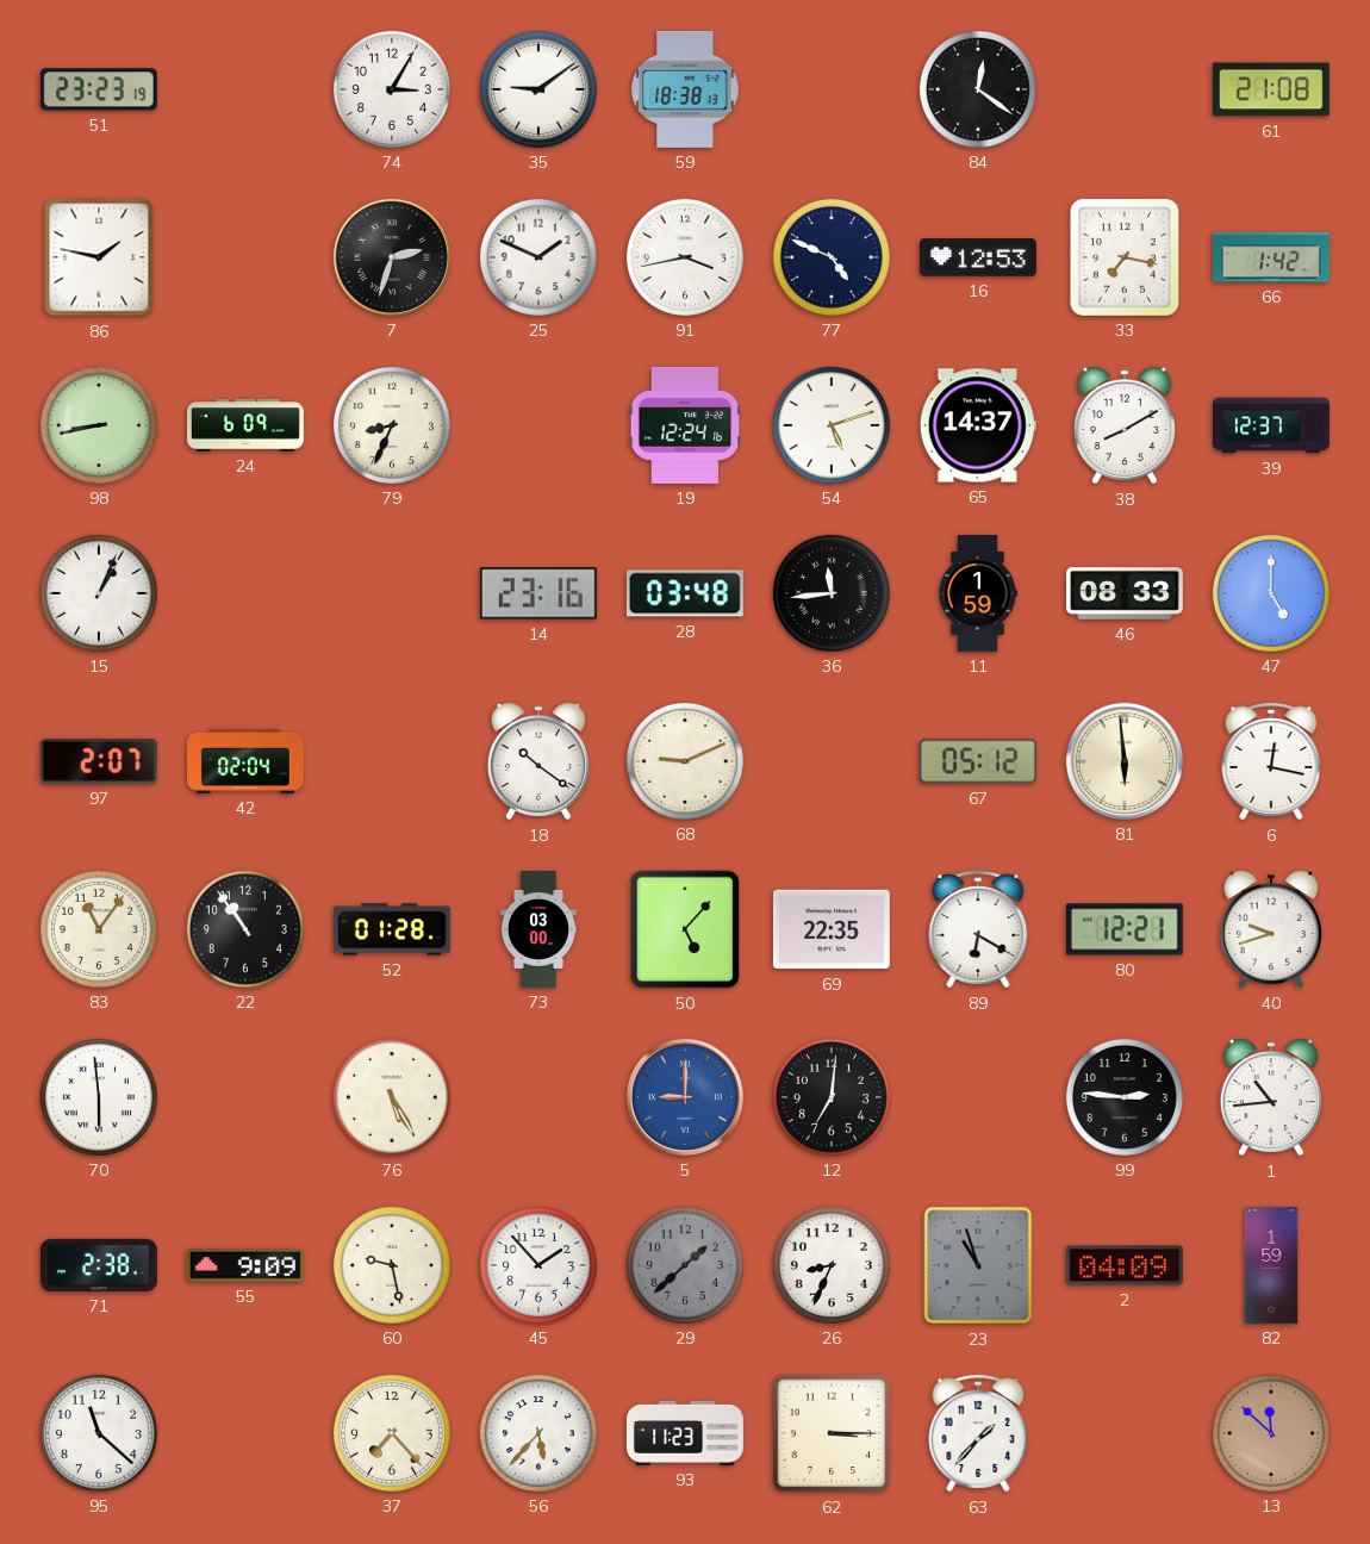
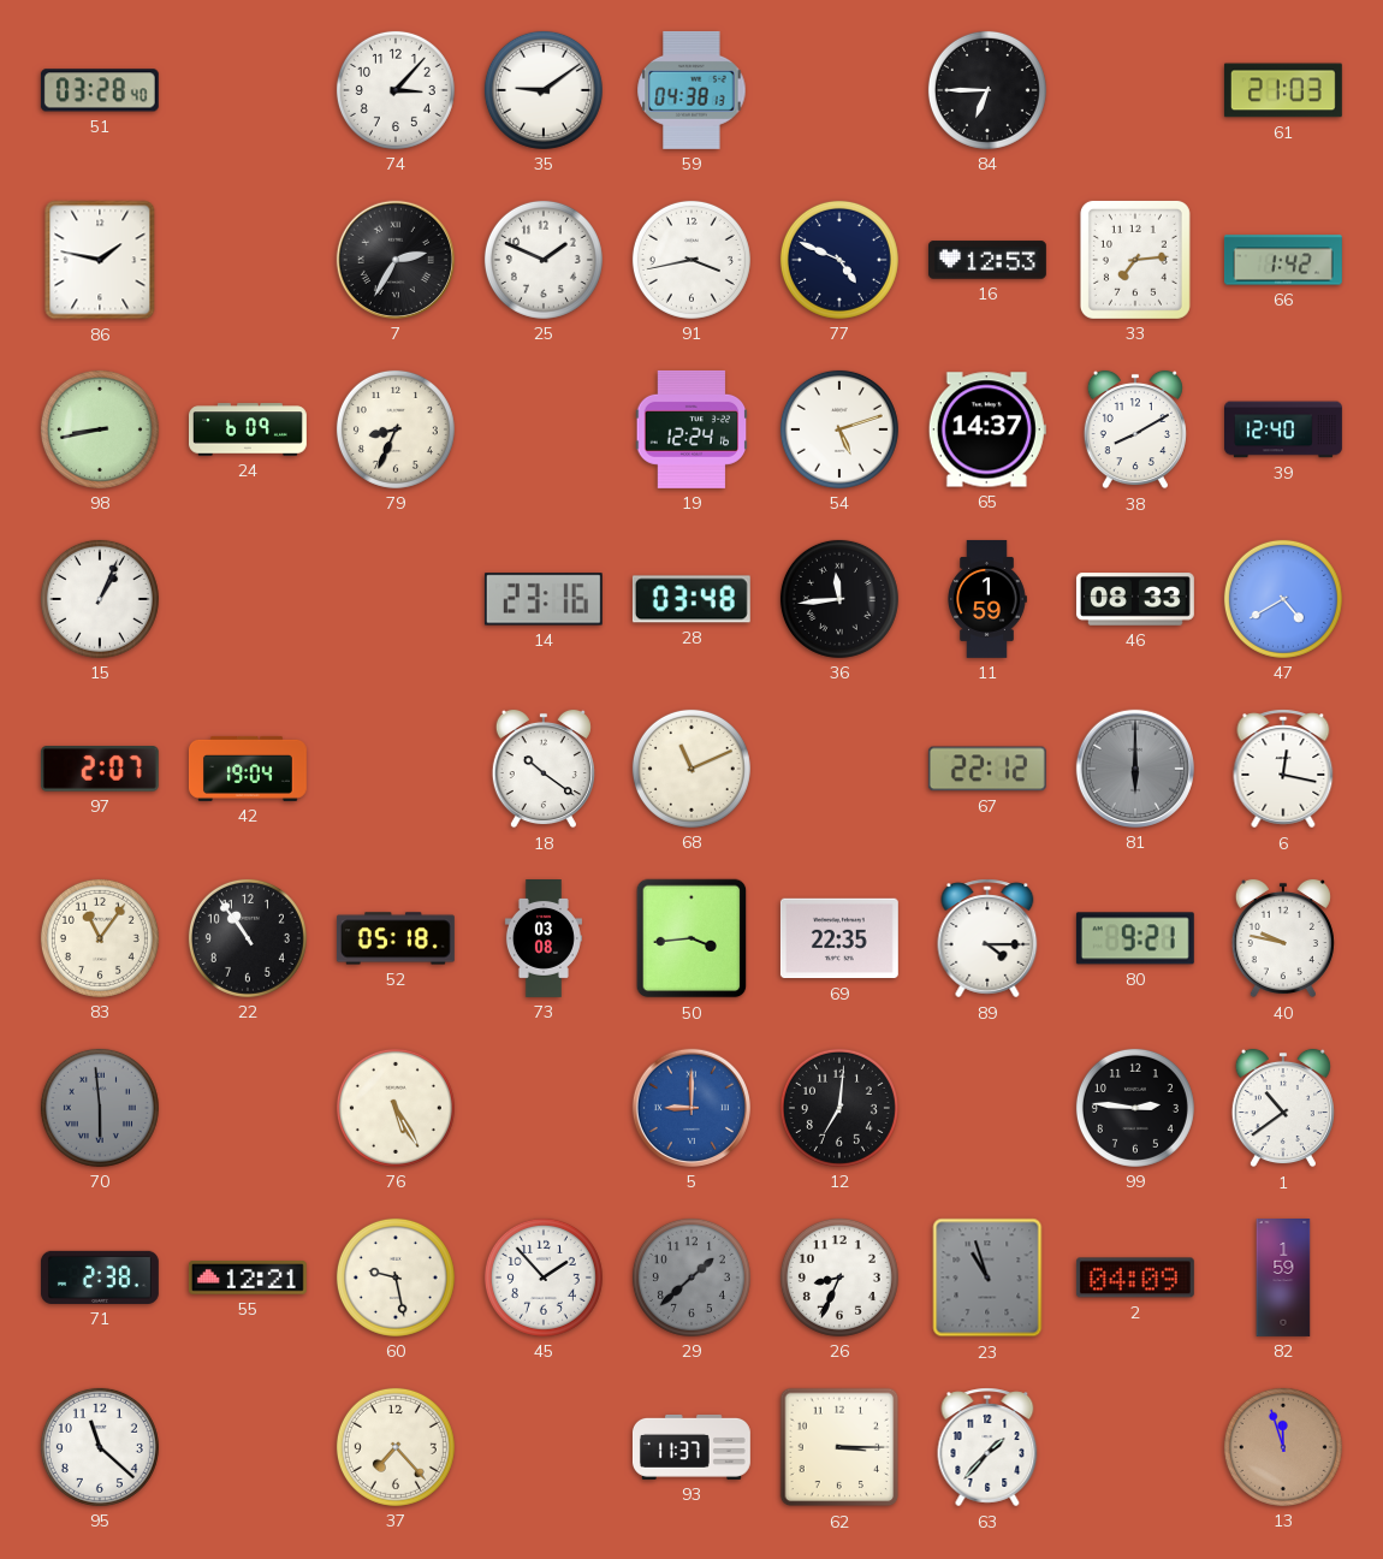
51: 23:23 -> 03:28
74: 3:05 -> 3:07
59: 18:38 -> 04:38
84: 12:21 -> 6:45
61: 21:08 -> 21:03
7: 2:33 -> 2:35
33: 7:17 -> 7:14
39: 12:37 -> 12:40
47: 5:00 -> 4:40
42: 02:04 -> 19:04
68: 9:11 -> 11:11
67: 05:12 -> 22:12
81: 5:59 -> 6:00
81 dial: cream -> grey
52: 01:28 -> 05:18
73: 03:00 -> 03:08
50: 5:07 -> 3:44
89: 6:20 -> 4:15
80: 12:21 -> 9:21
40: 9:42 -> 9:47
70 dial: white -> grey
1: 10:44 -> 10:39
55: 9:09 -> 12:21
56: 5:37 -> none
93: 11:23 -> 11:37
13: 11:52 -> 11:57
